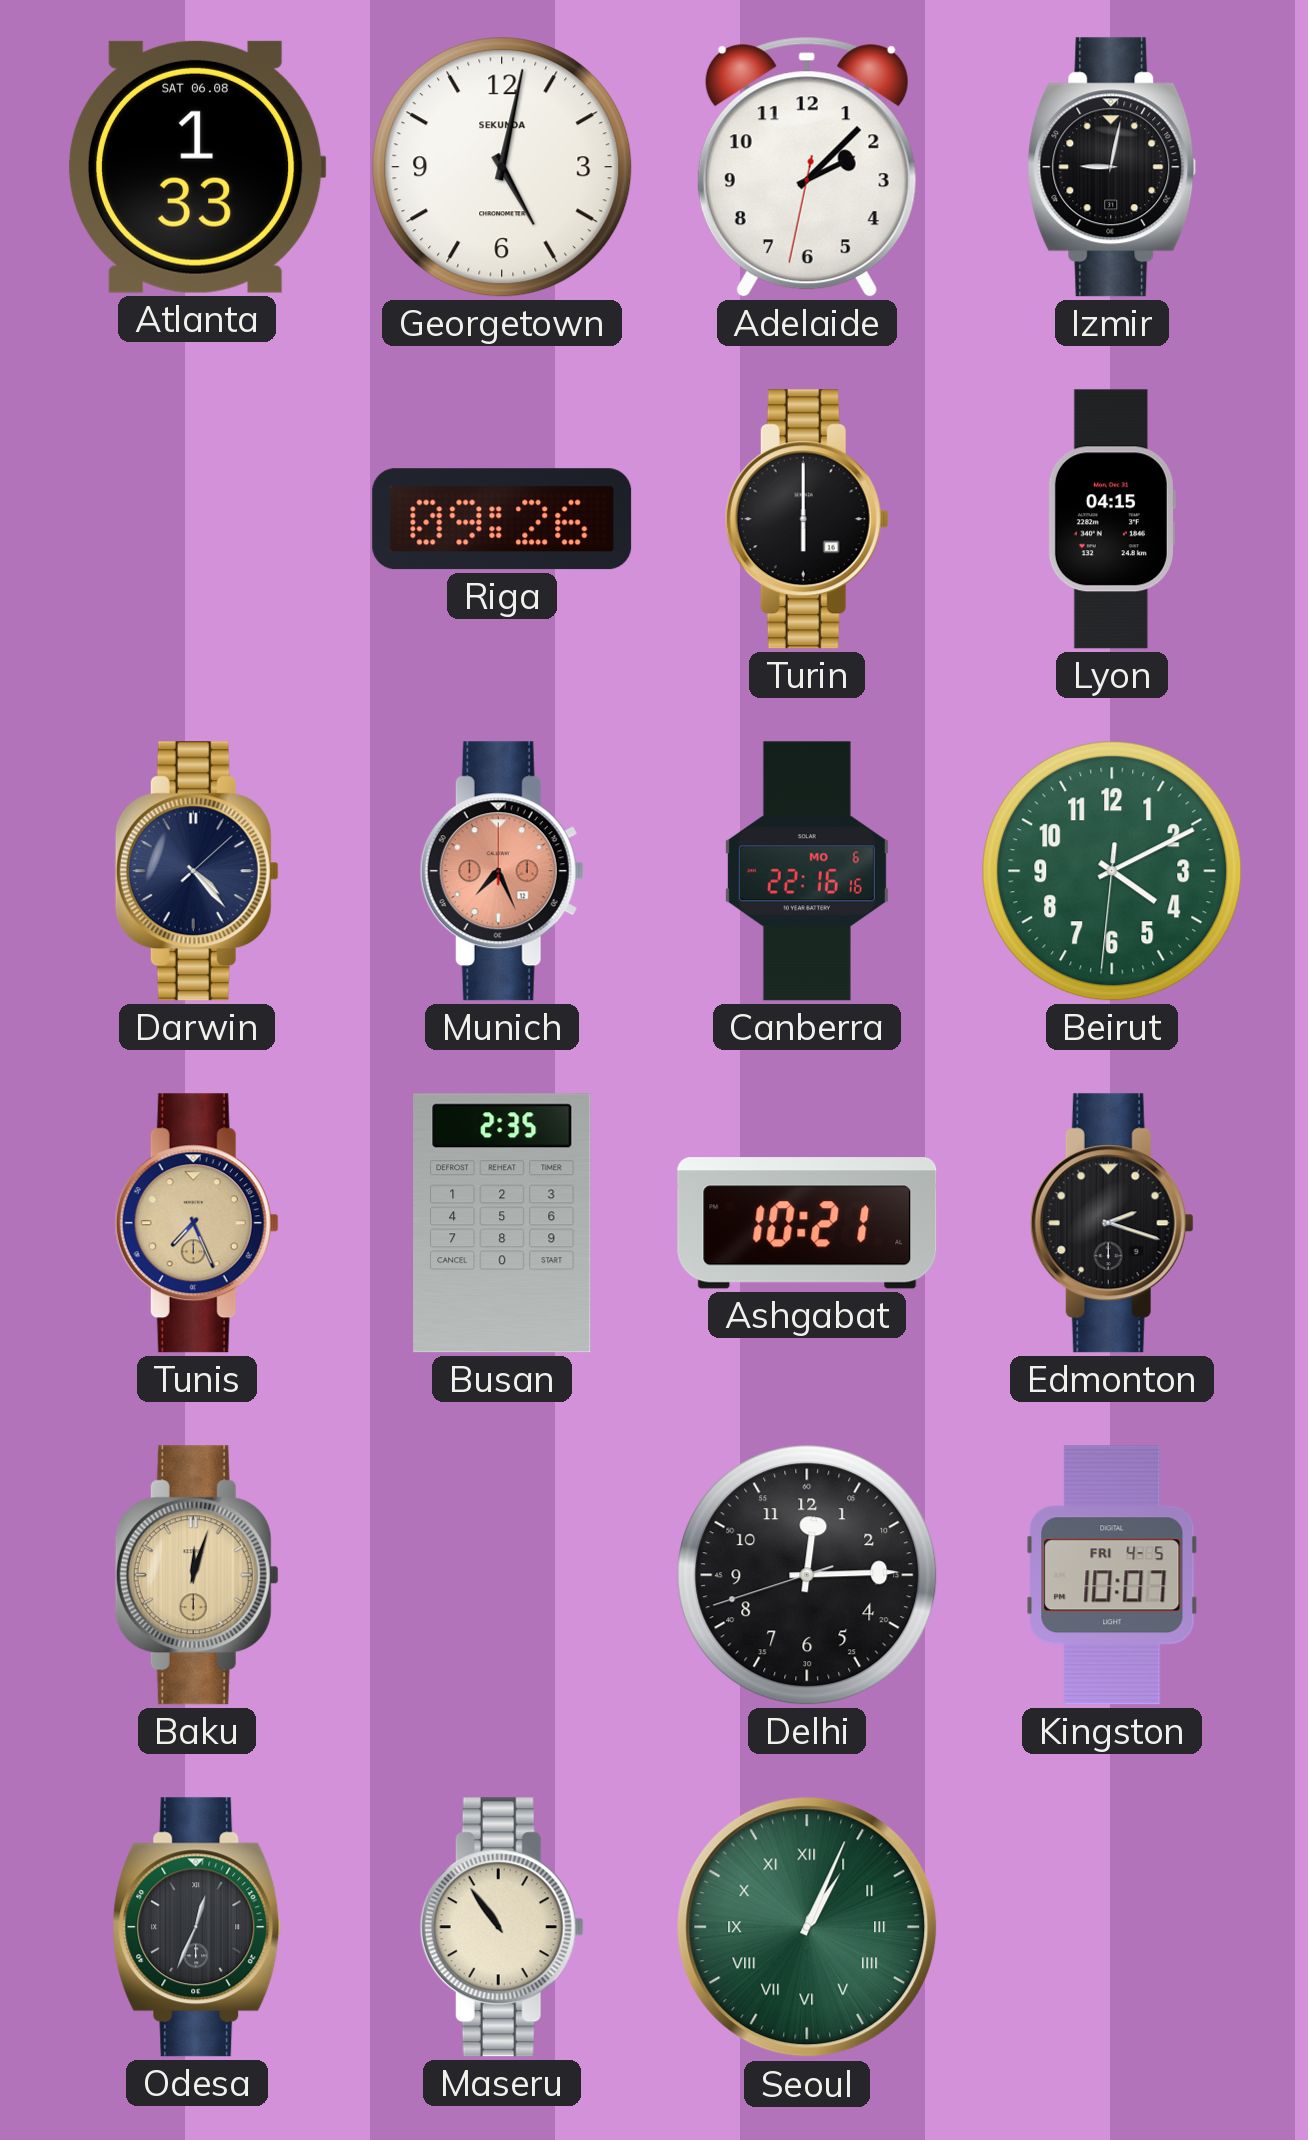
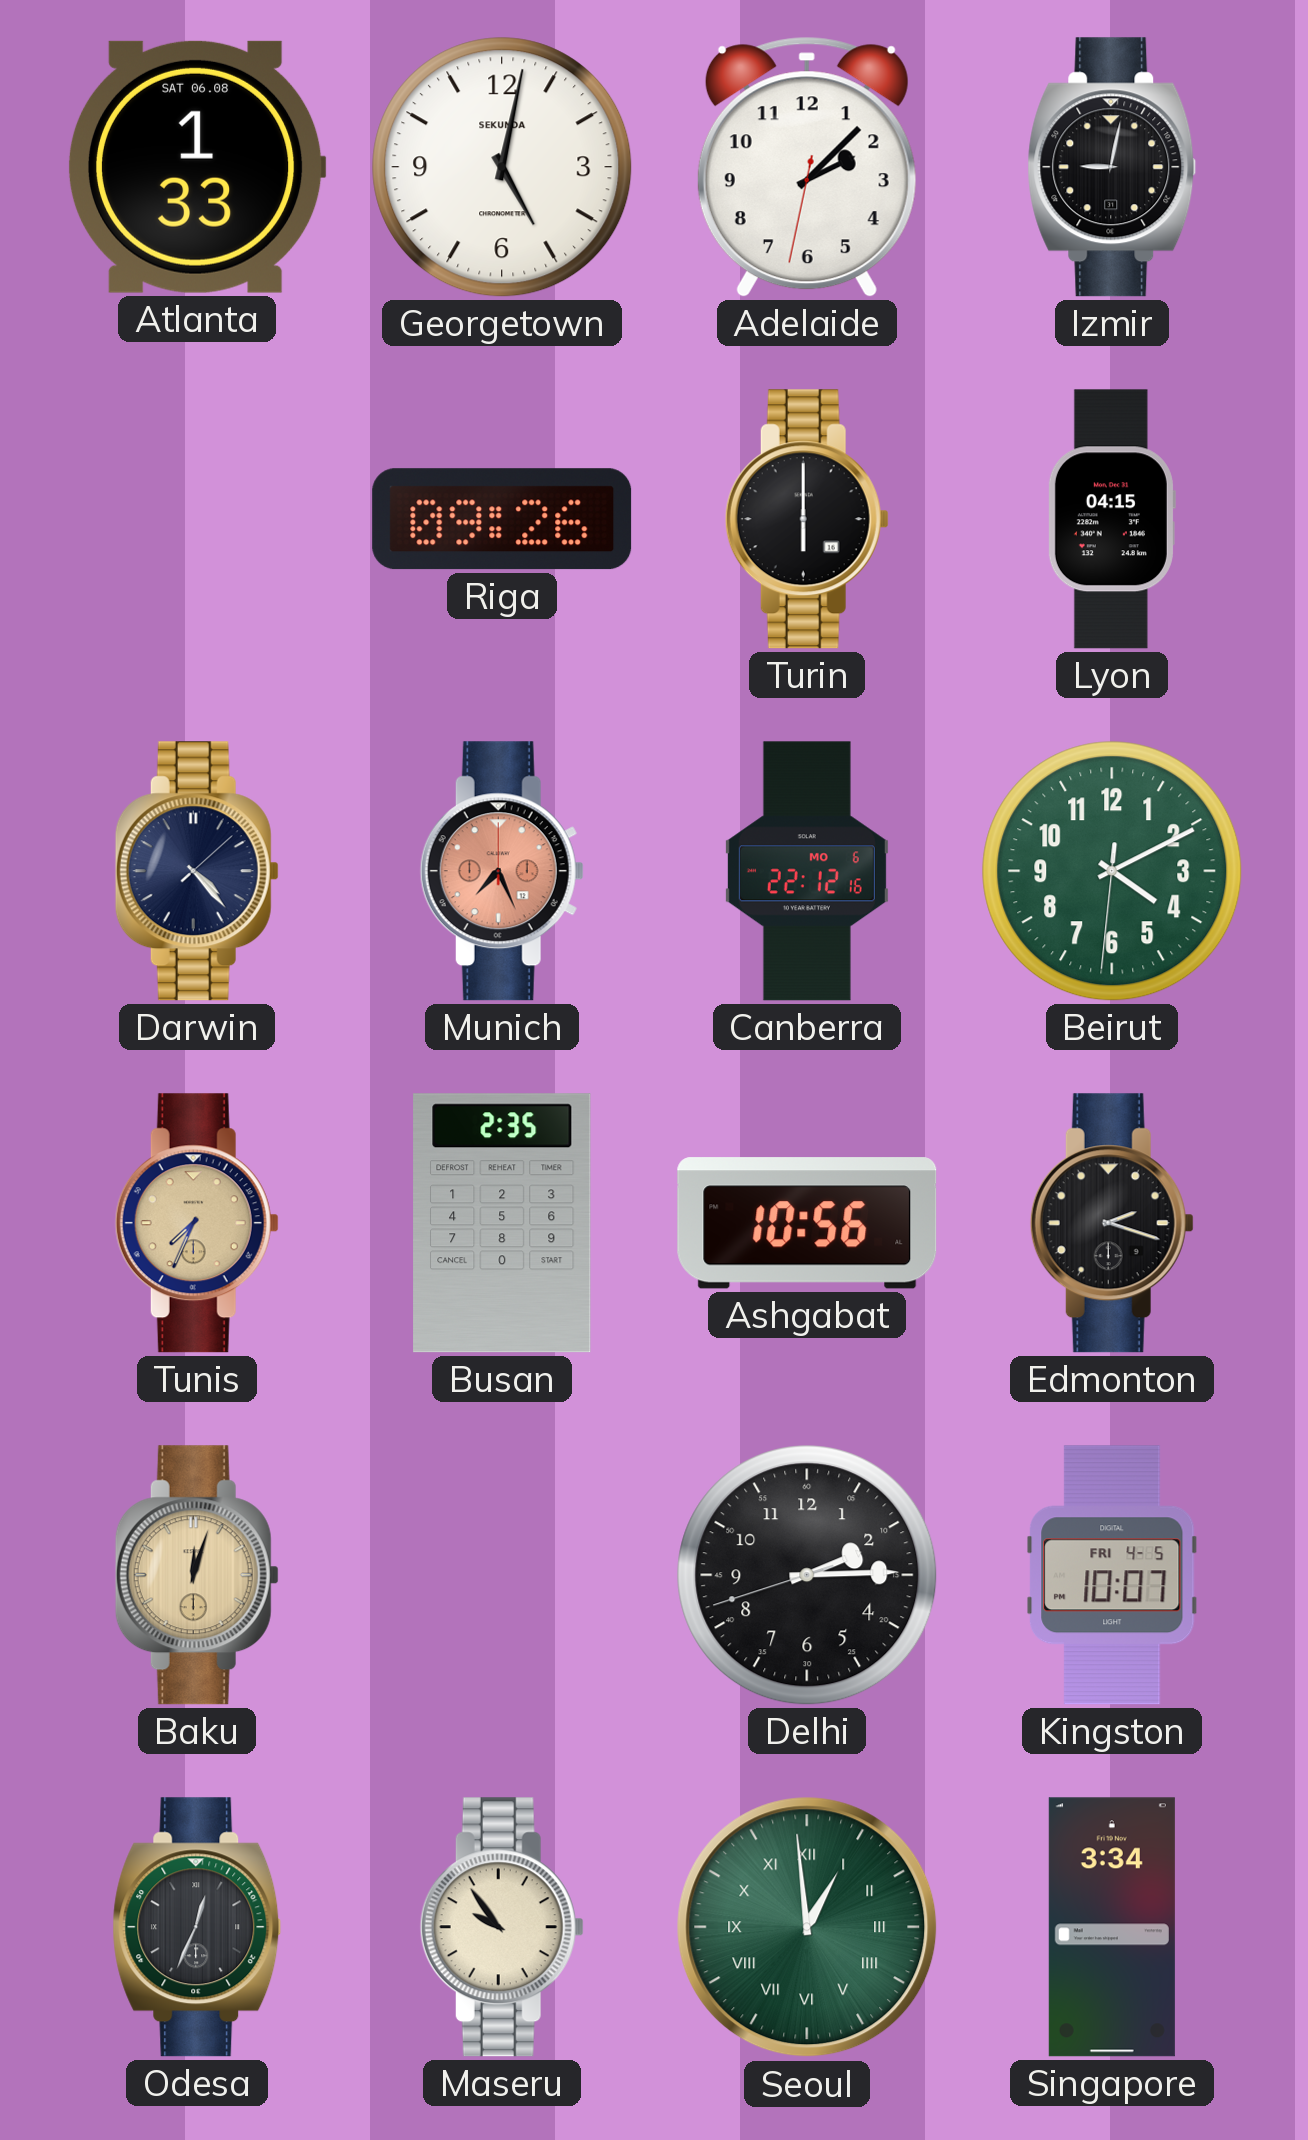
Canberra: 22:16 -> 22:12
Tunis: 7:26 -> 7:34
Ashgabat: 10:21 -> 10:56
Delhi: 12:14 -> 2:14
Maseru: 10:54 -> 9:54
Seoul: 1:04 -> 12:59
Singapore: none -> 3:34
